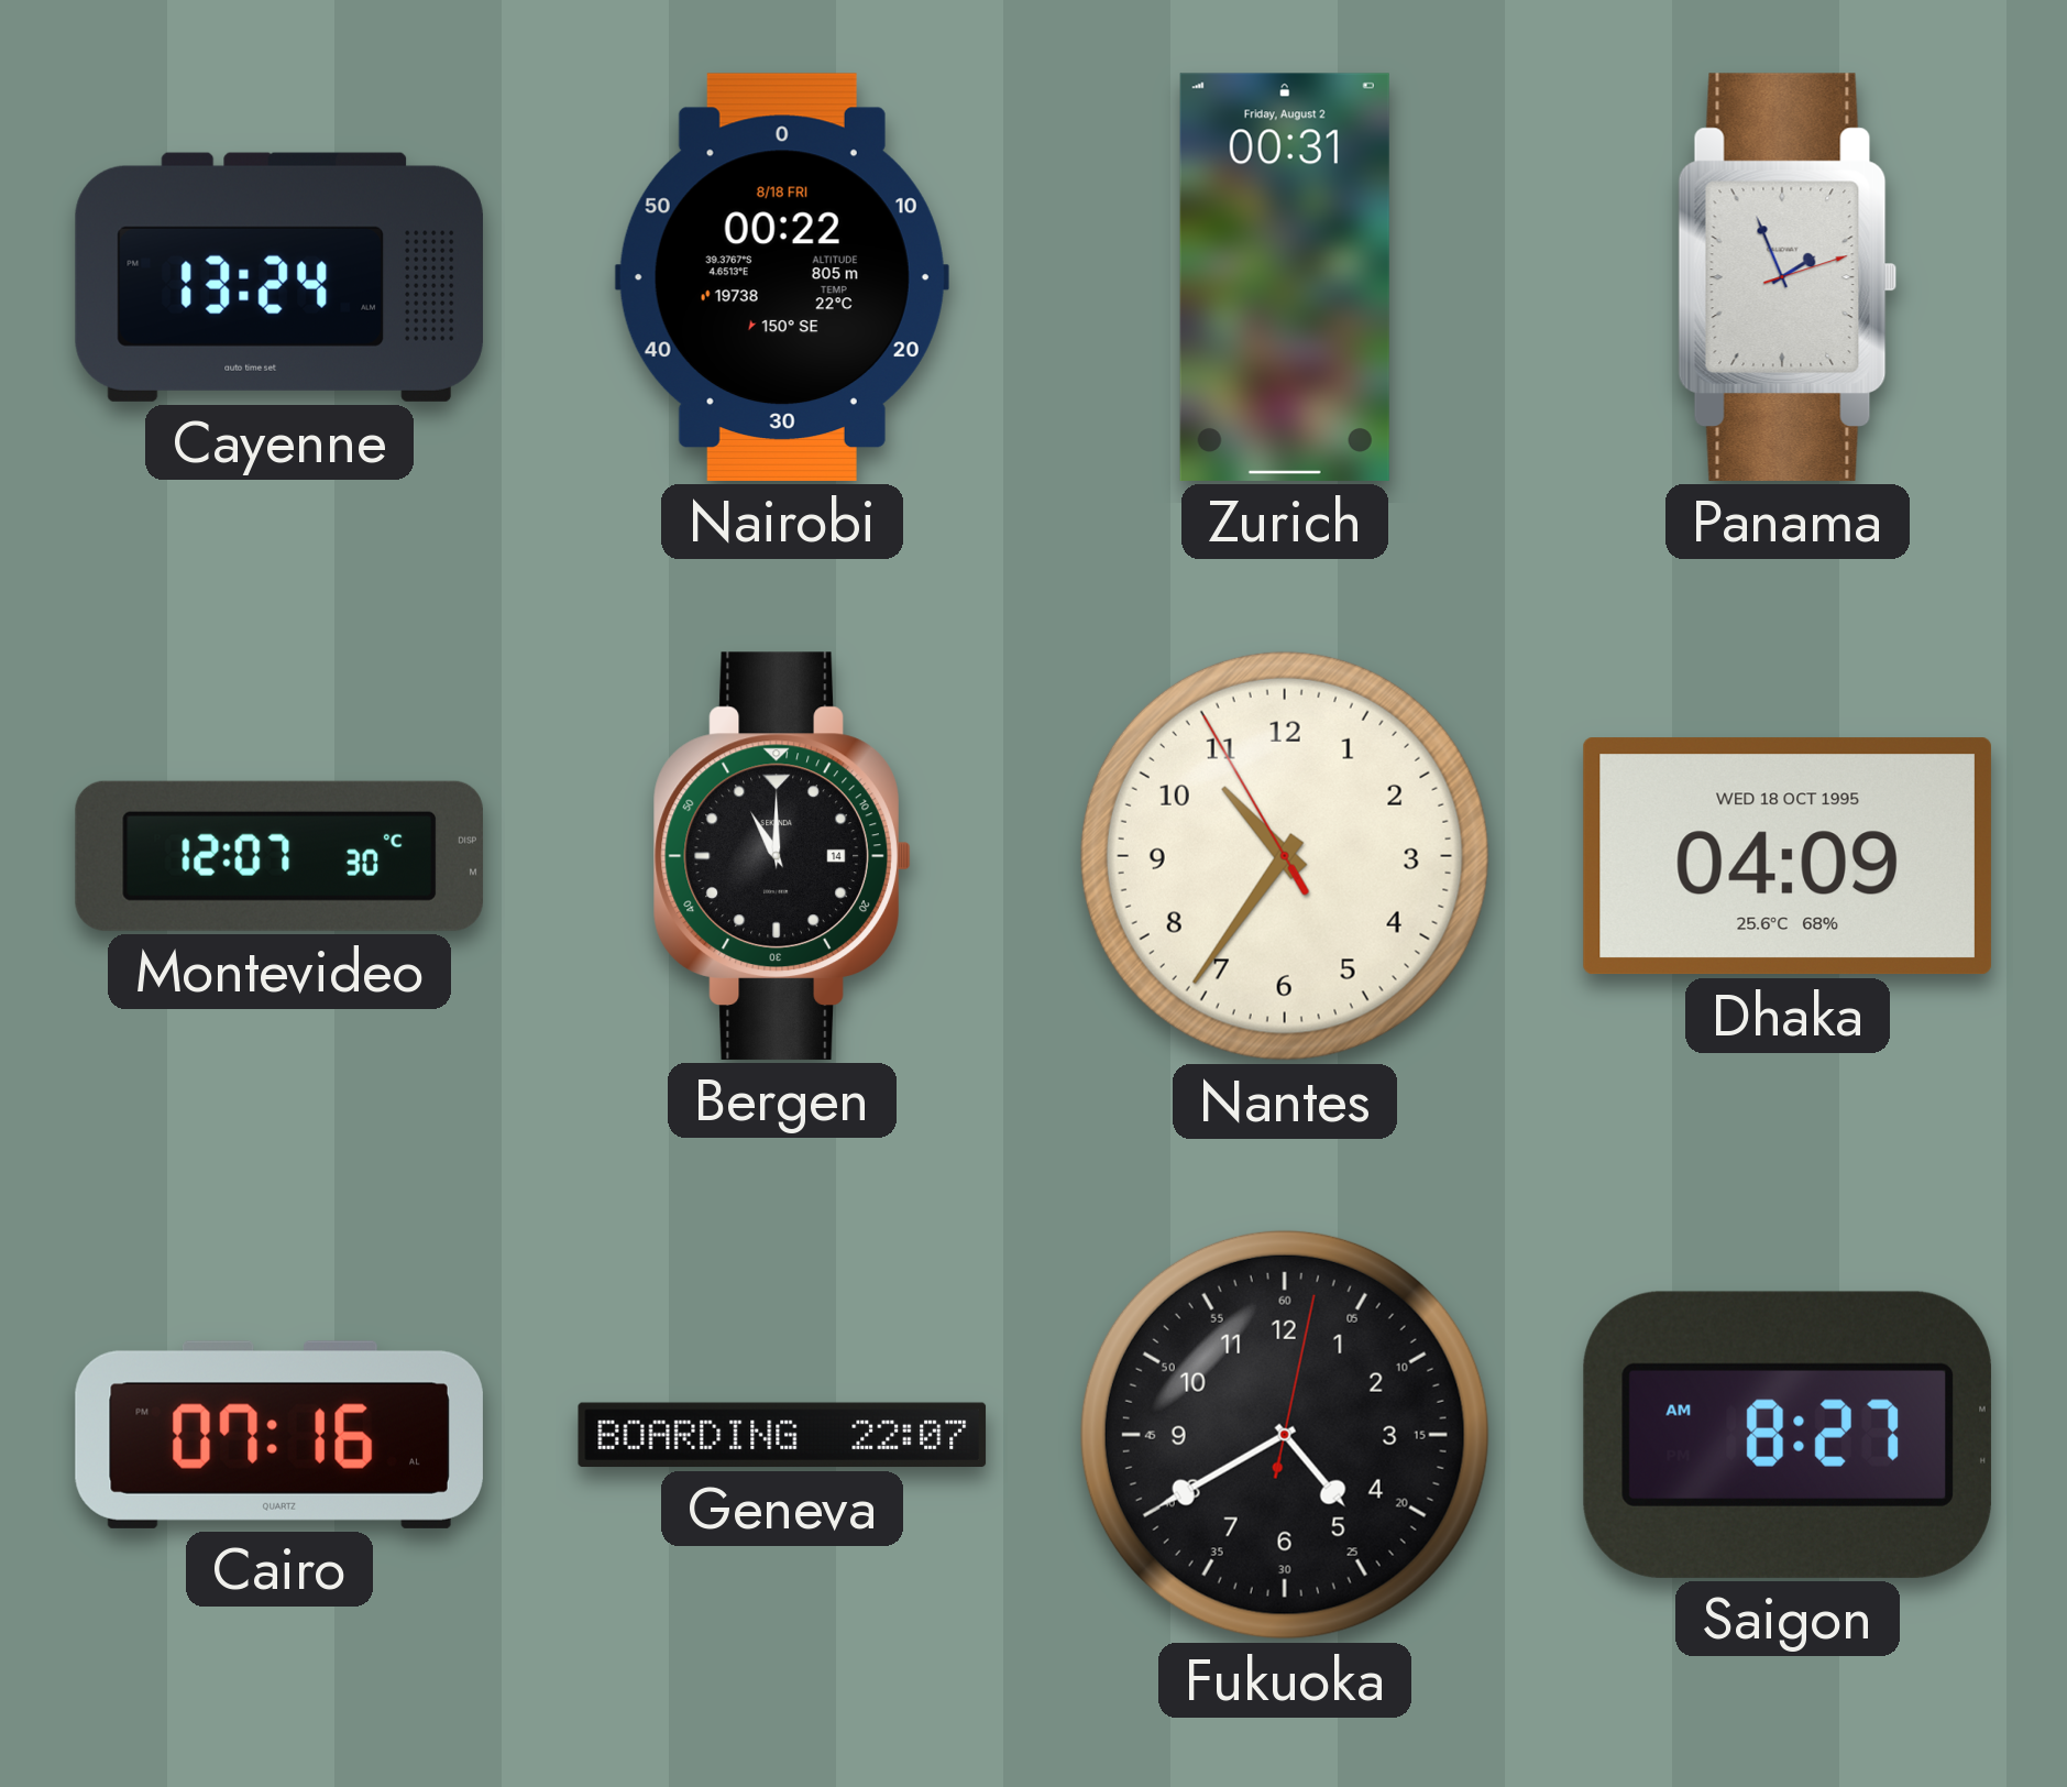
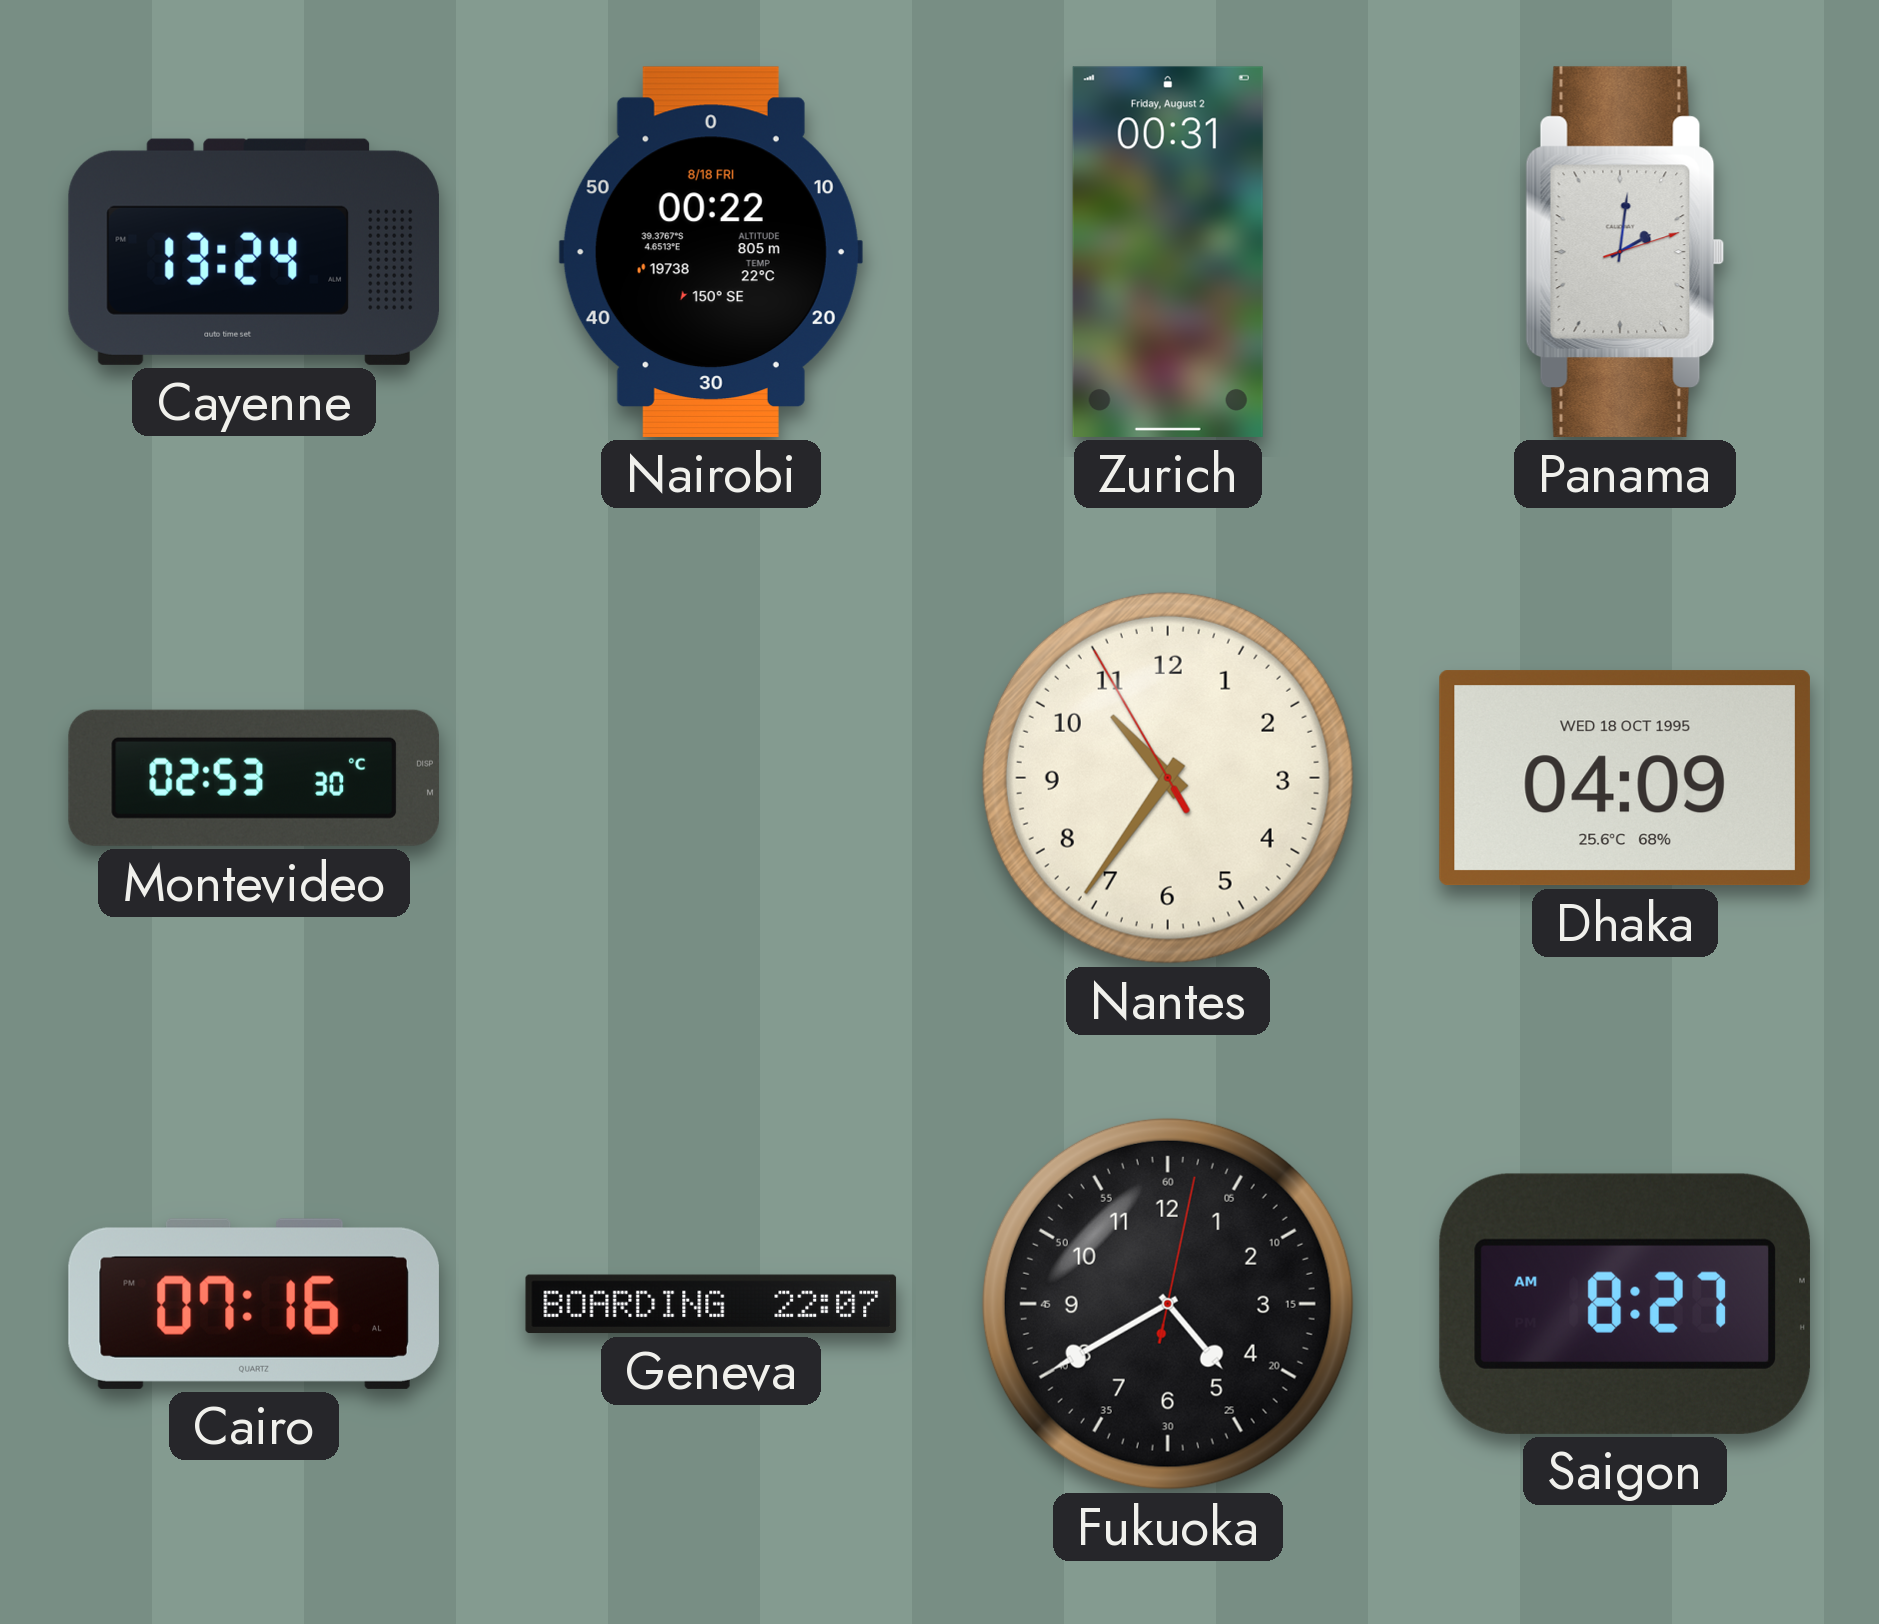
Panama: 1:56 -> 2:01
Montevideo: 12:07 -> 02:53
Bergen: 11:00 -> none
